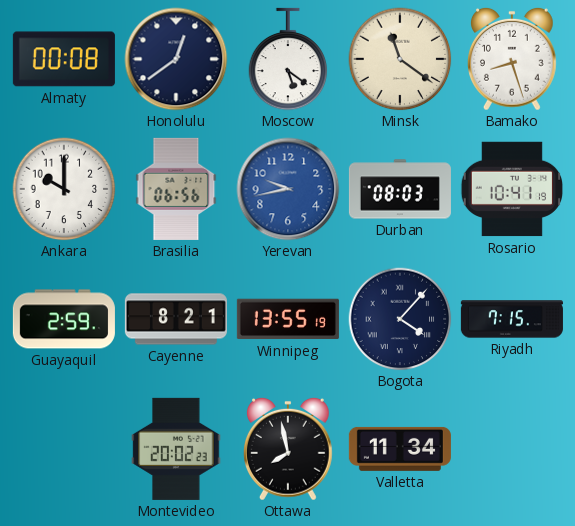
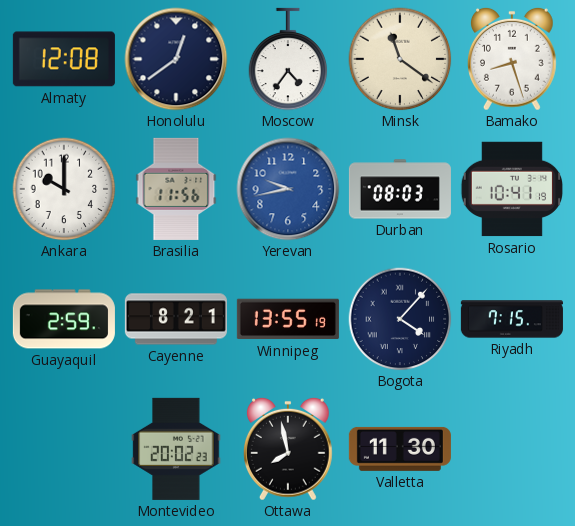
Almaty: 00:08 -> 12:08
Moscow: 5:21 -> 4:36
Brasilia: 06:56 -> 11:56
Valletta: 11:34 -> 11:30
